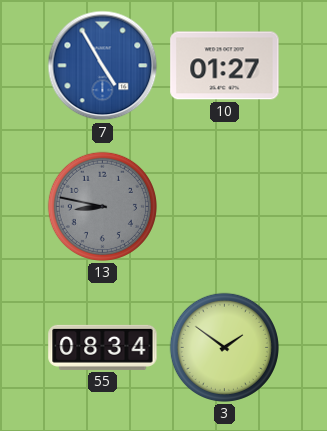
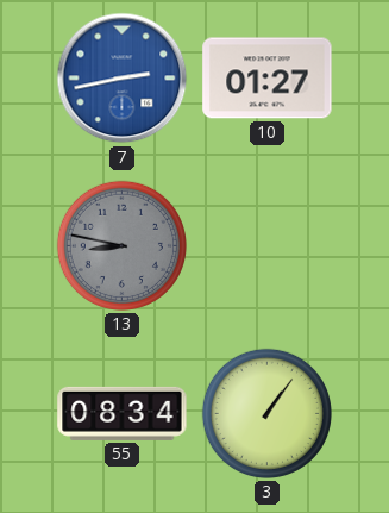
7: 4:55 -> 2:43
3: 1:51 -> 1:06
